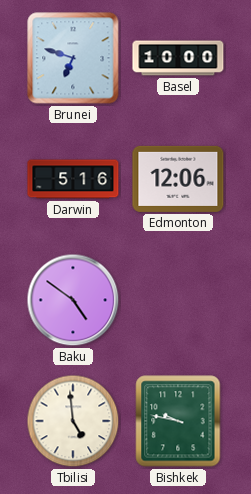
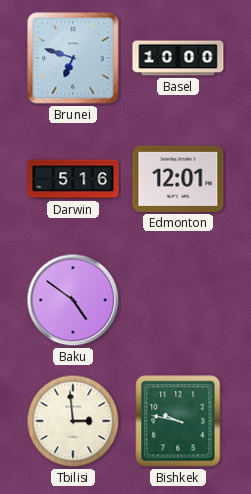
Edmonton: 12:06 -> 12:01
Tbilisi: 4:59 -> 2:59
